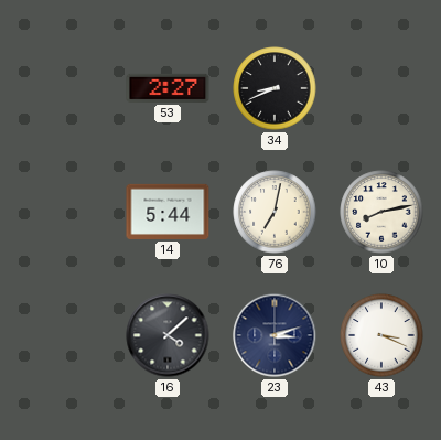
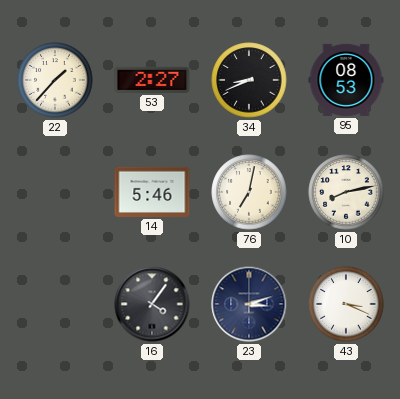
22: none -> 1:37
95: none -> 08:53
14: 5:44 -> 5:46
16: 4:08 -> 4:06
